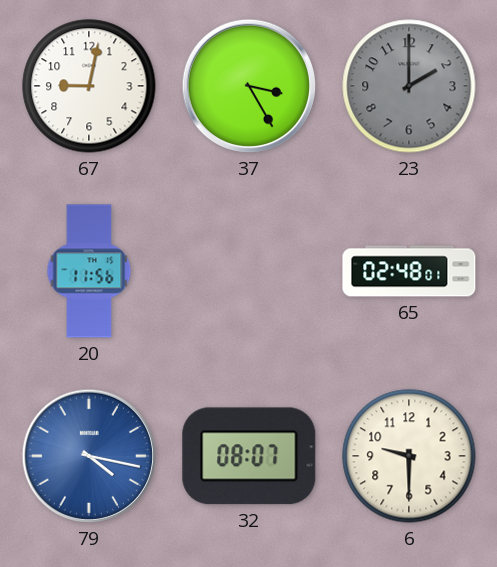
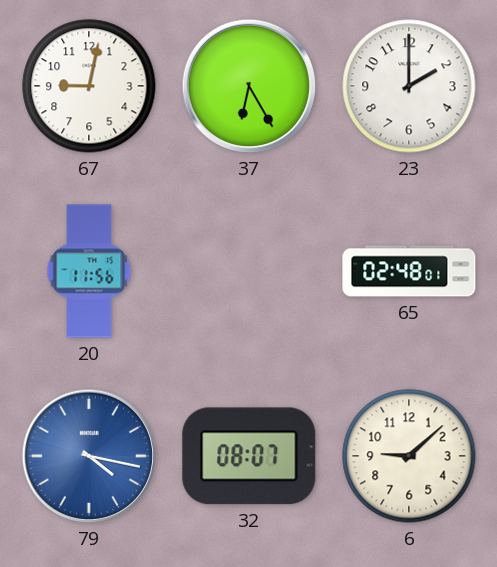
37: 3:25 -> 6:25
23 dial: grey -> white
6: 9:30 -> 9:08
